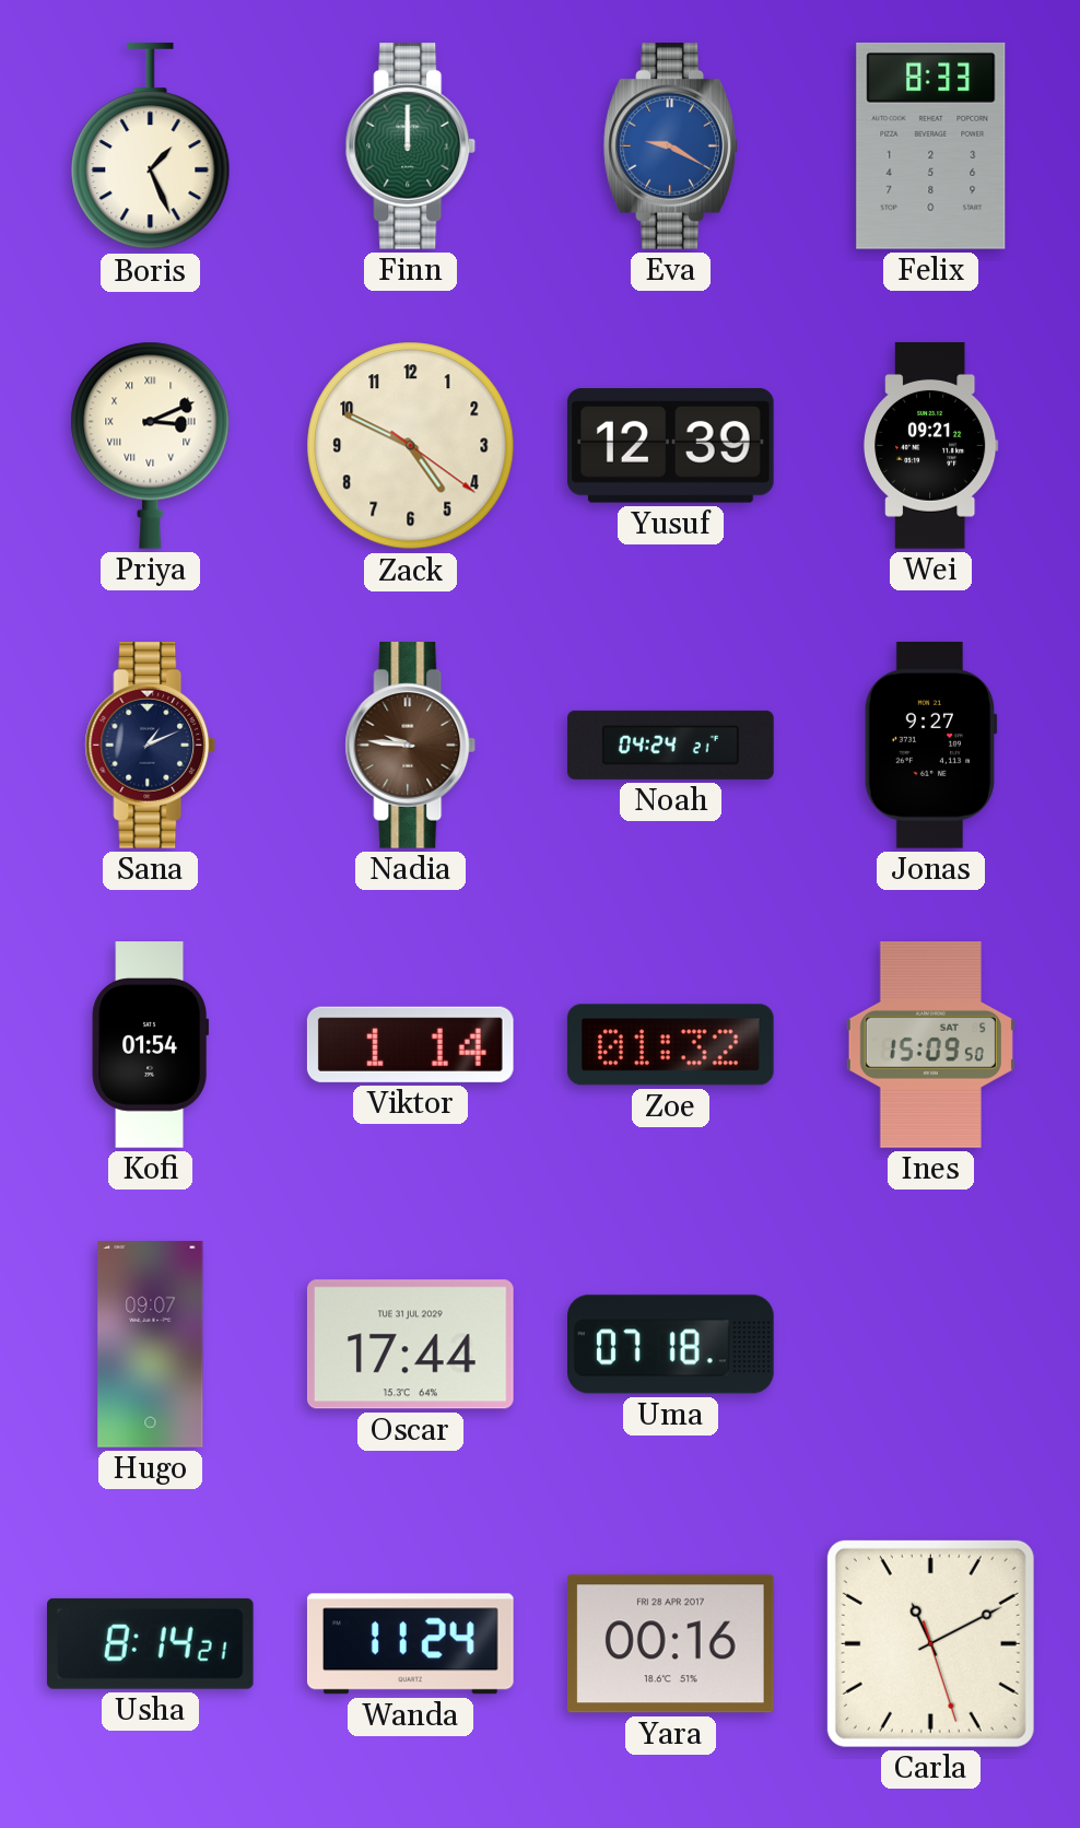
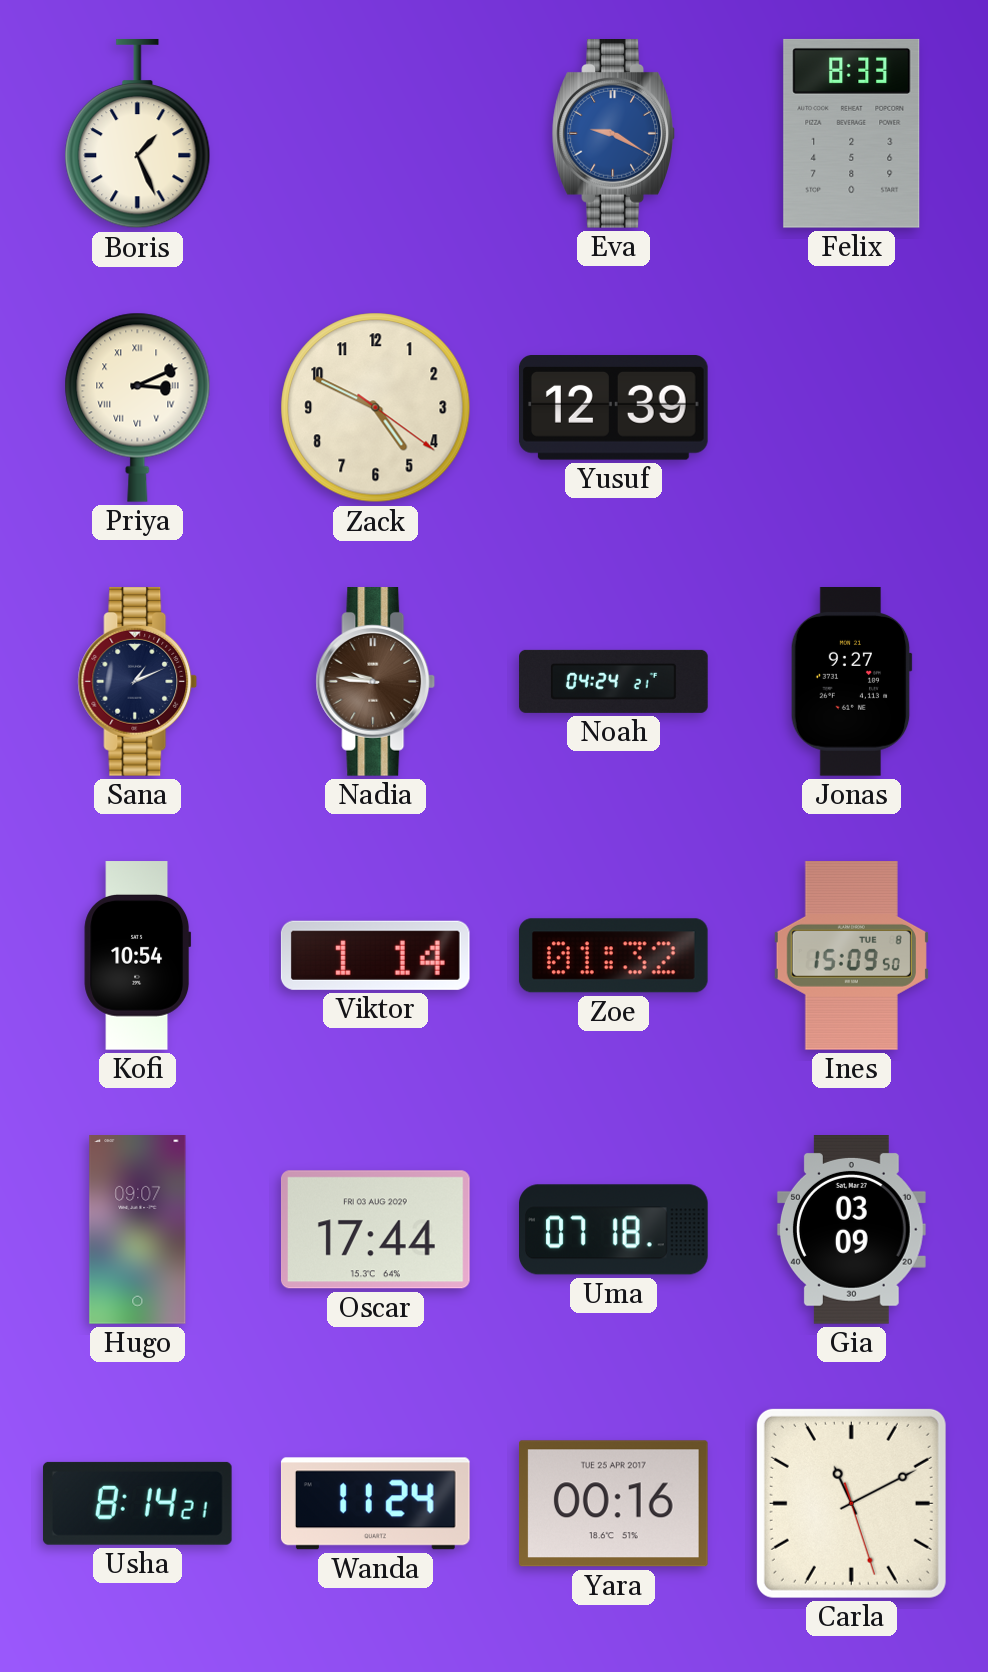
Finn: 12:00 -> none
Wei: 09:21 -> none
Kofi: 01:54 -> 10:54
Ines date: SAT 5 -> TUE 8
Oscar date: TUE 31 JUL 2029 -> FRI 03 AUG 2029
Gia: none -> 03:09
Yara date: FRI 28 APR 2017 -> TUE 25 APR 2017
